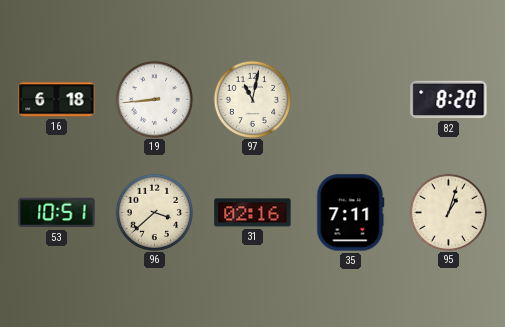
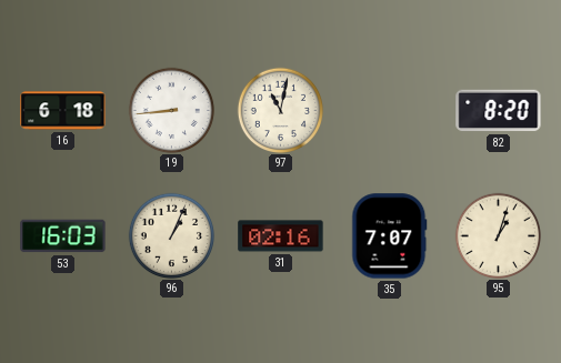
53: 10:51 -> 16:03
96: 3:38 -> 1:04
35: 7:11 -> 7:07
